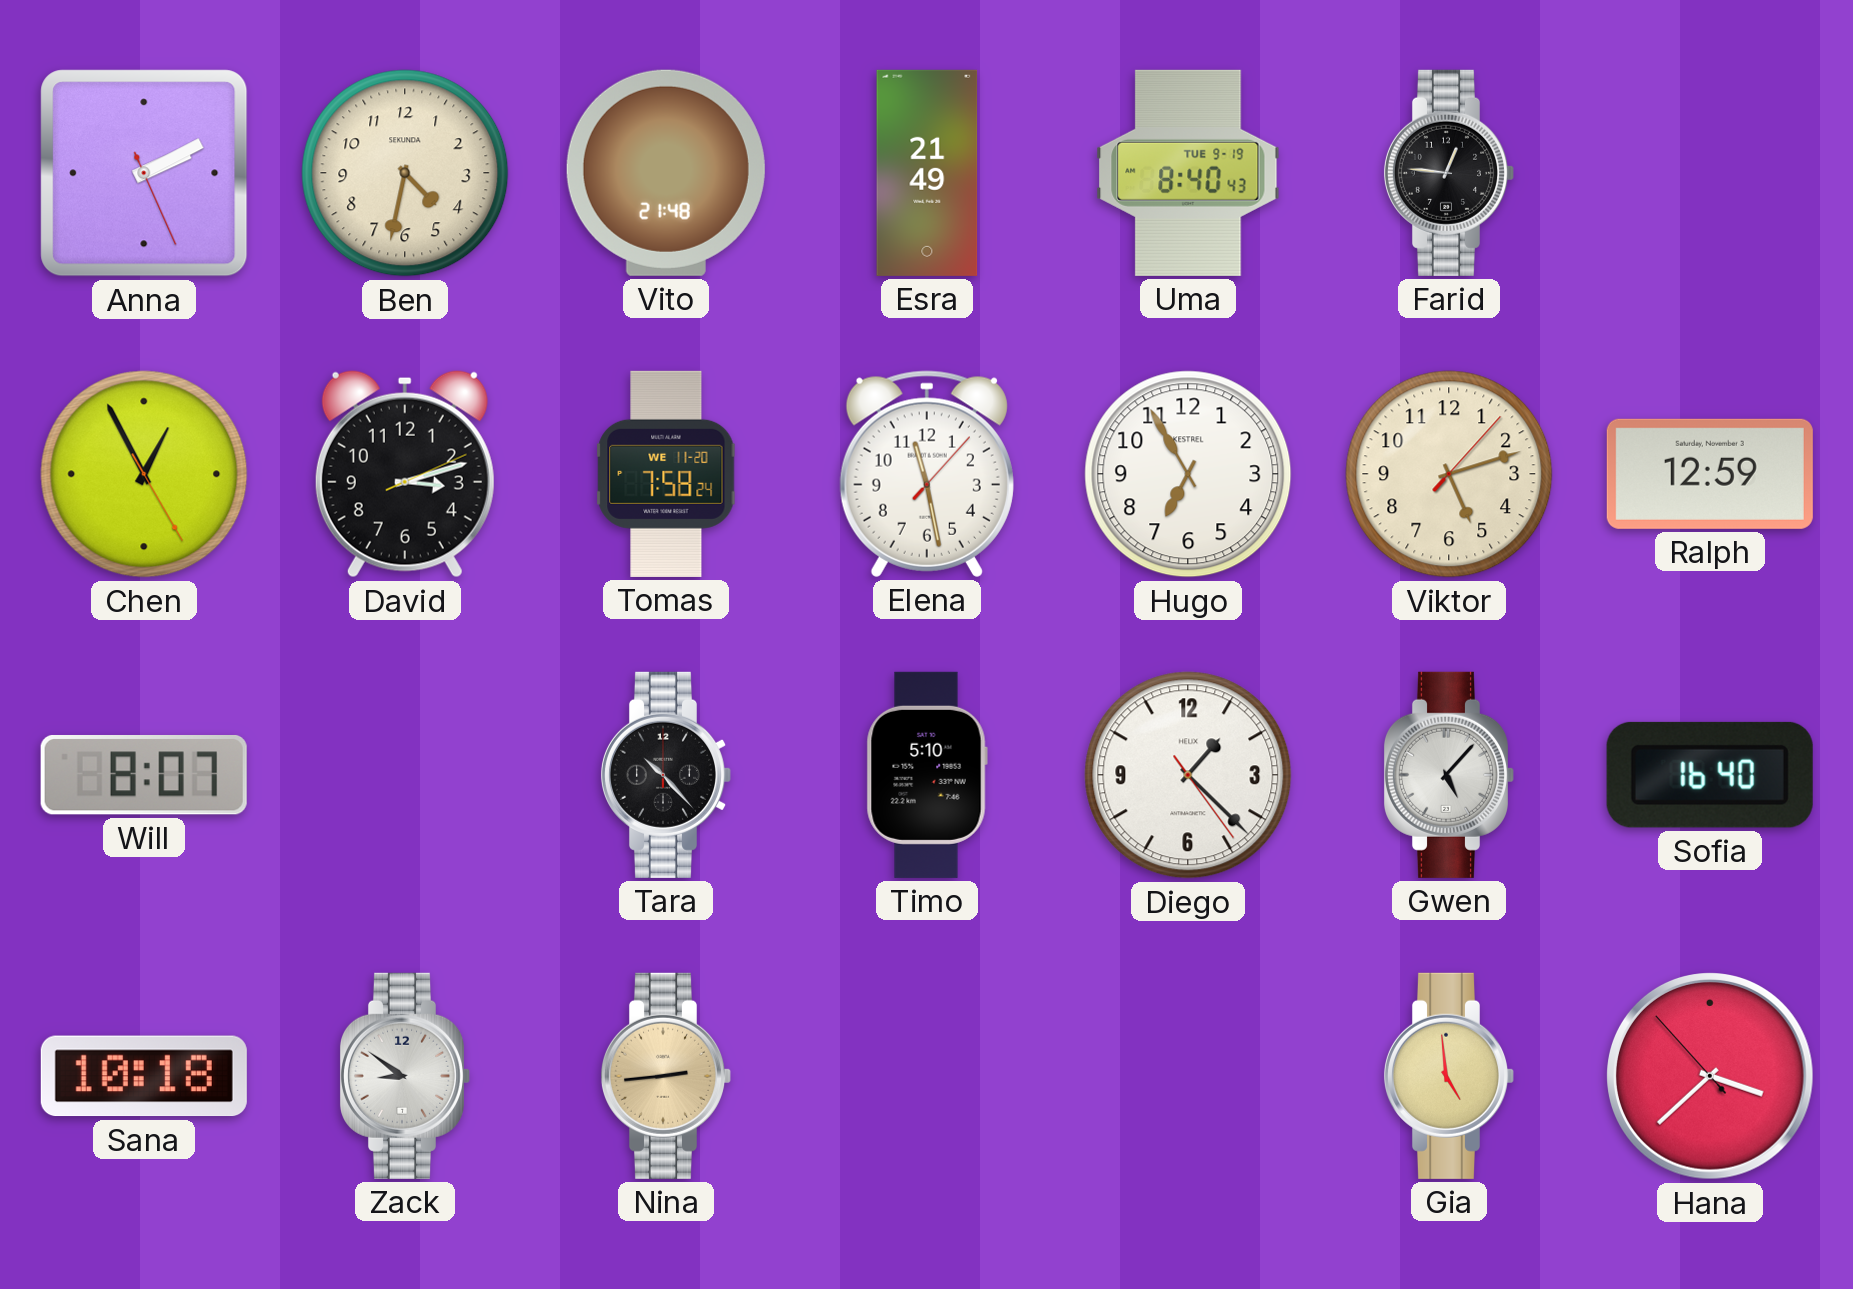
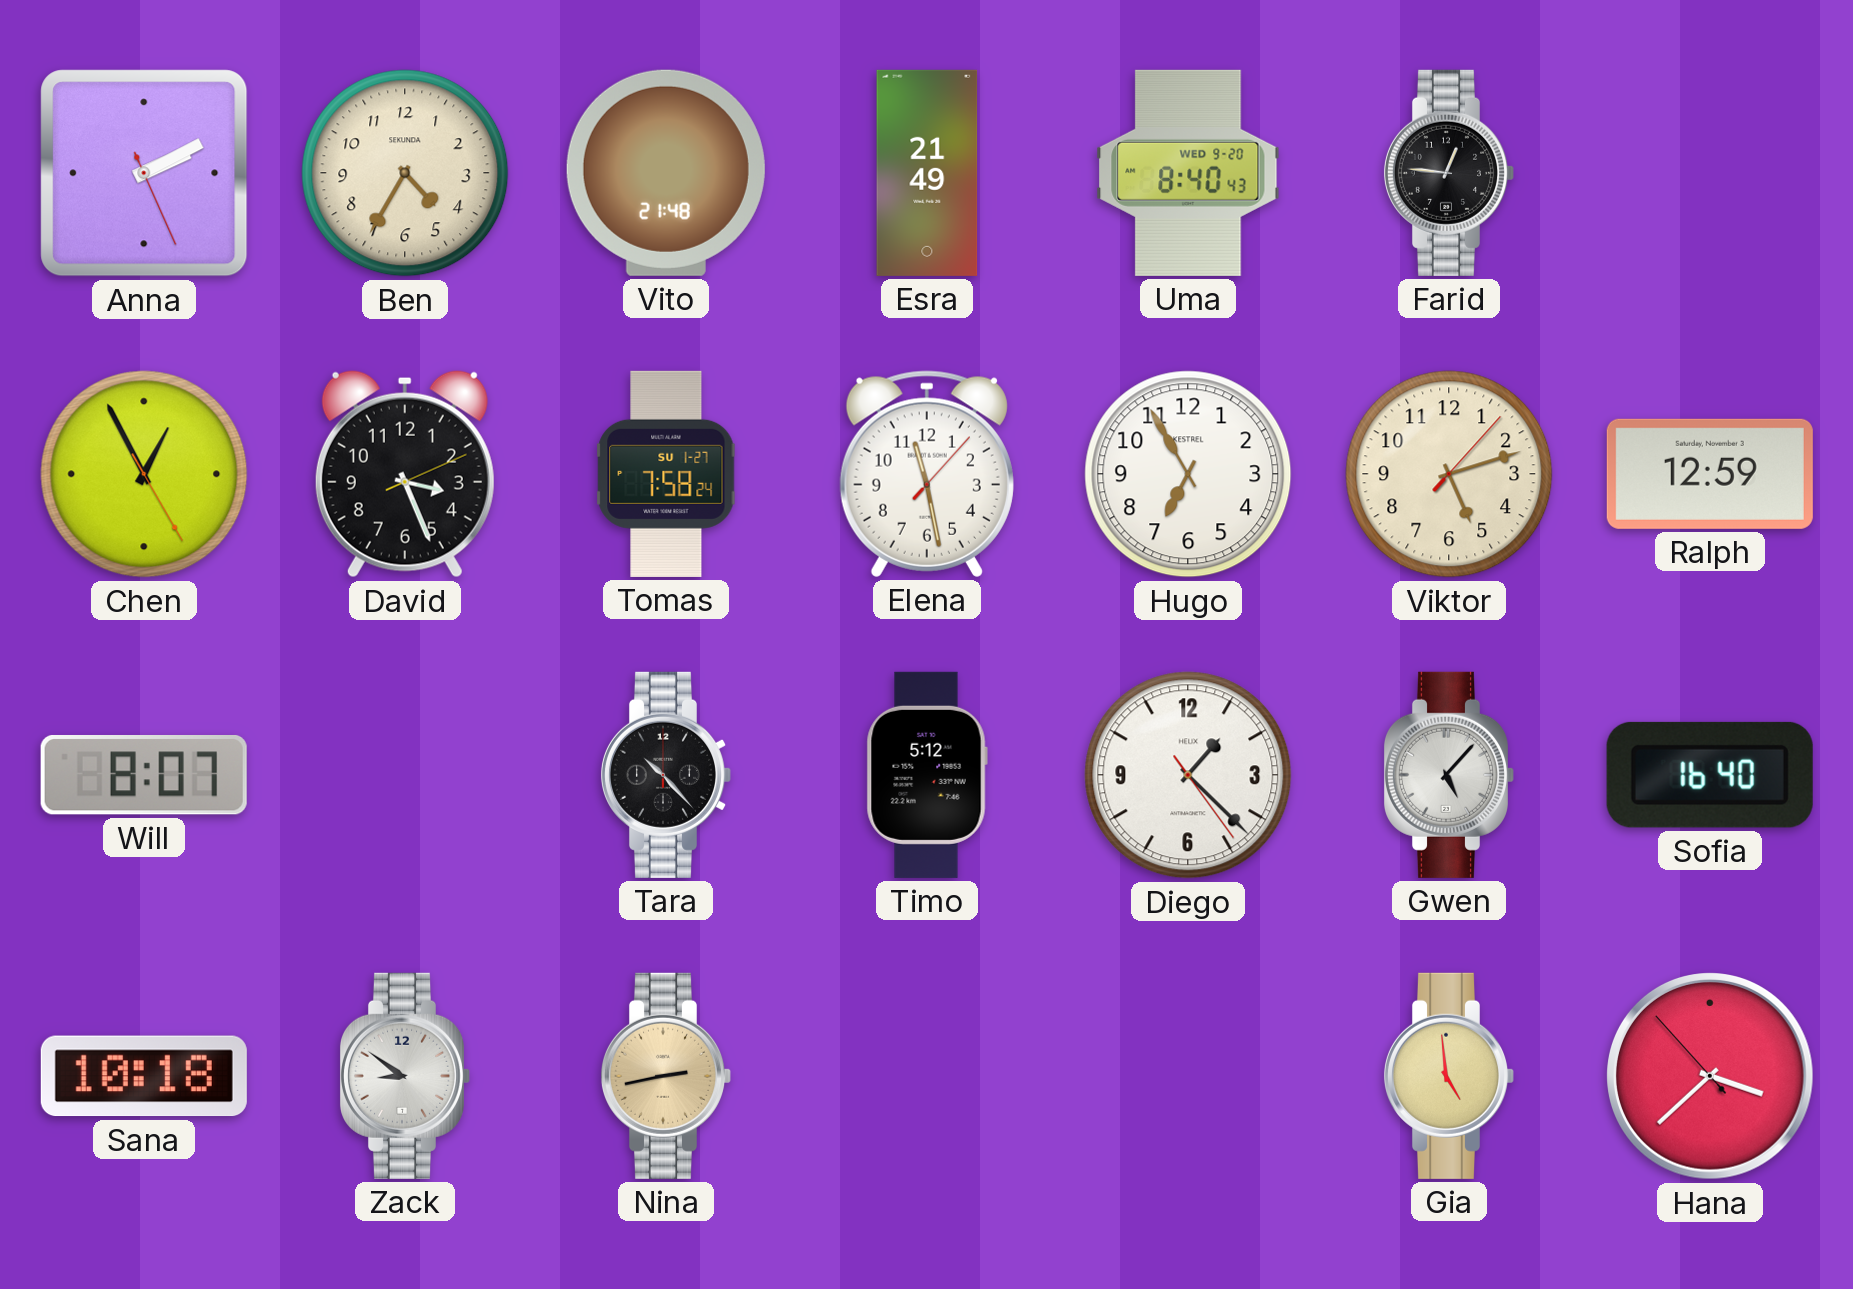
Ben: 4:32 -> 4:35
Uma date: TUE 9-19 -> WED 9-20
David: 3:12 -> 3:26
Tomas date: WE 11-20 -> SU 1-27
Timo: 5:10 -> 5:12
Nina: 2:44 -> 2:43
